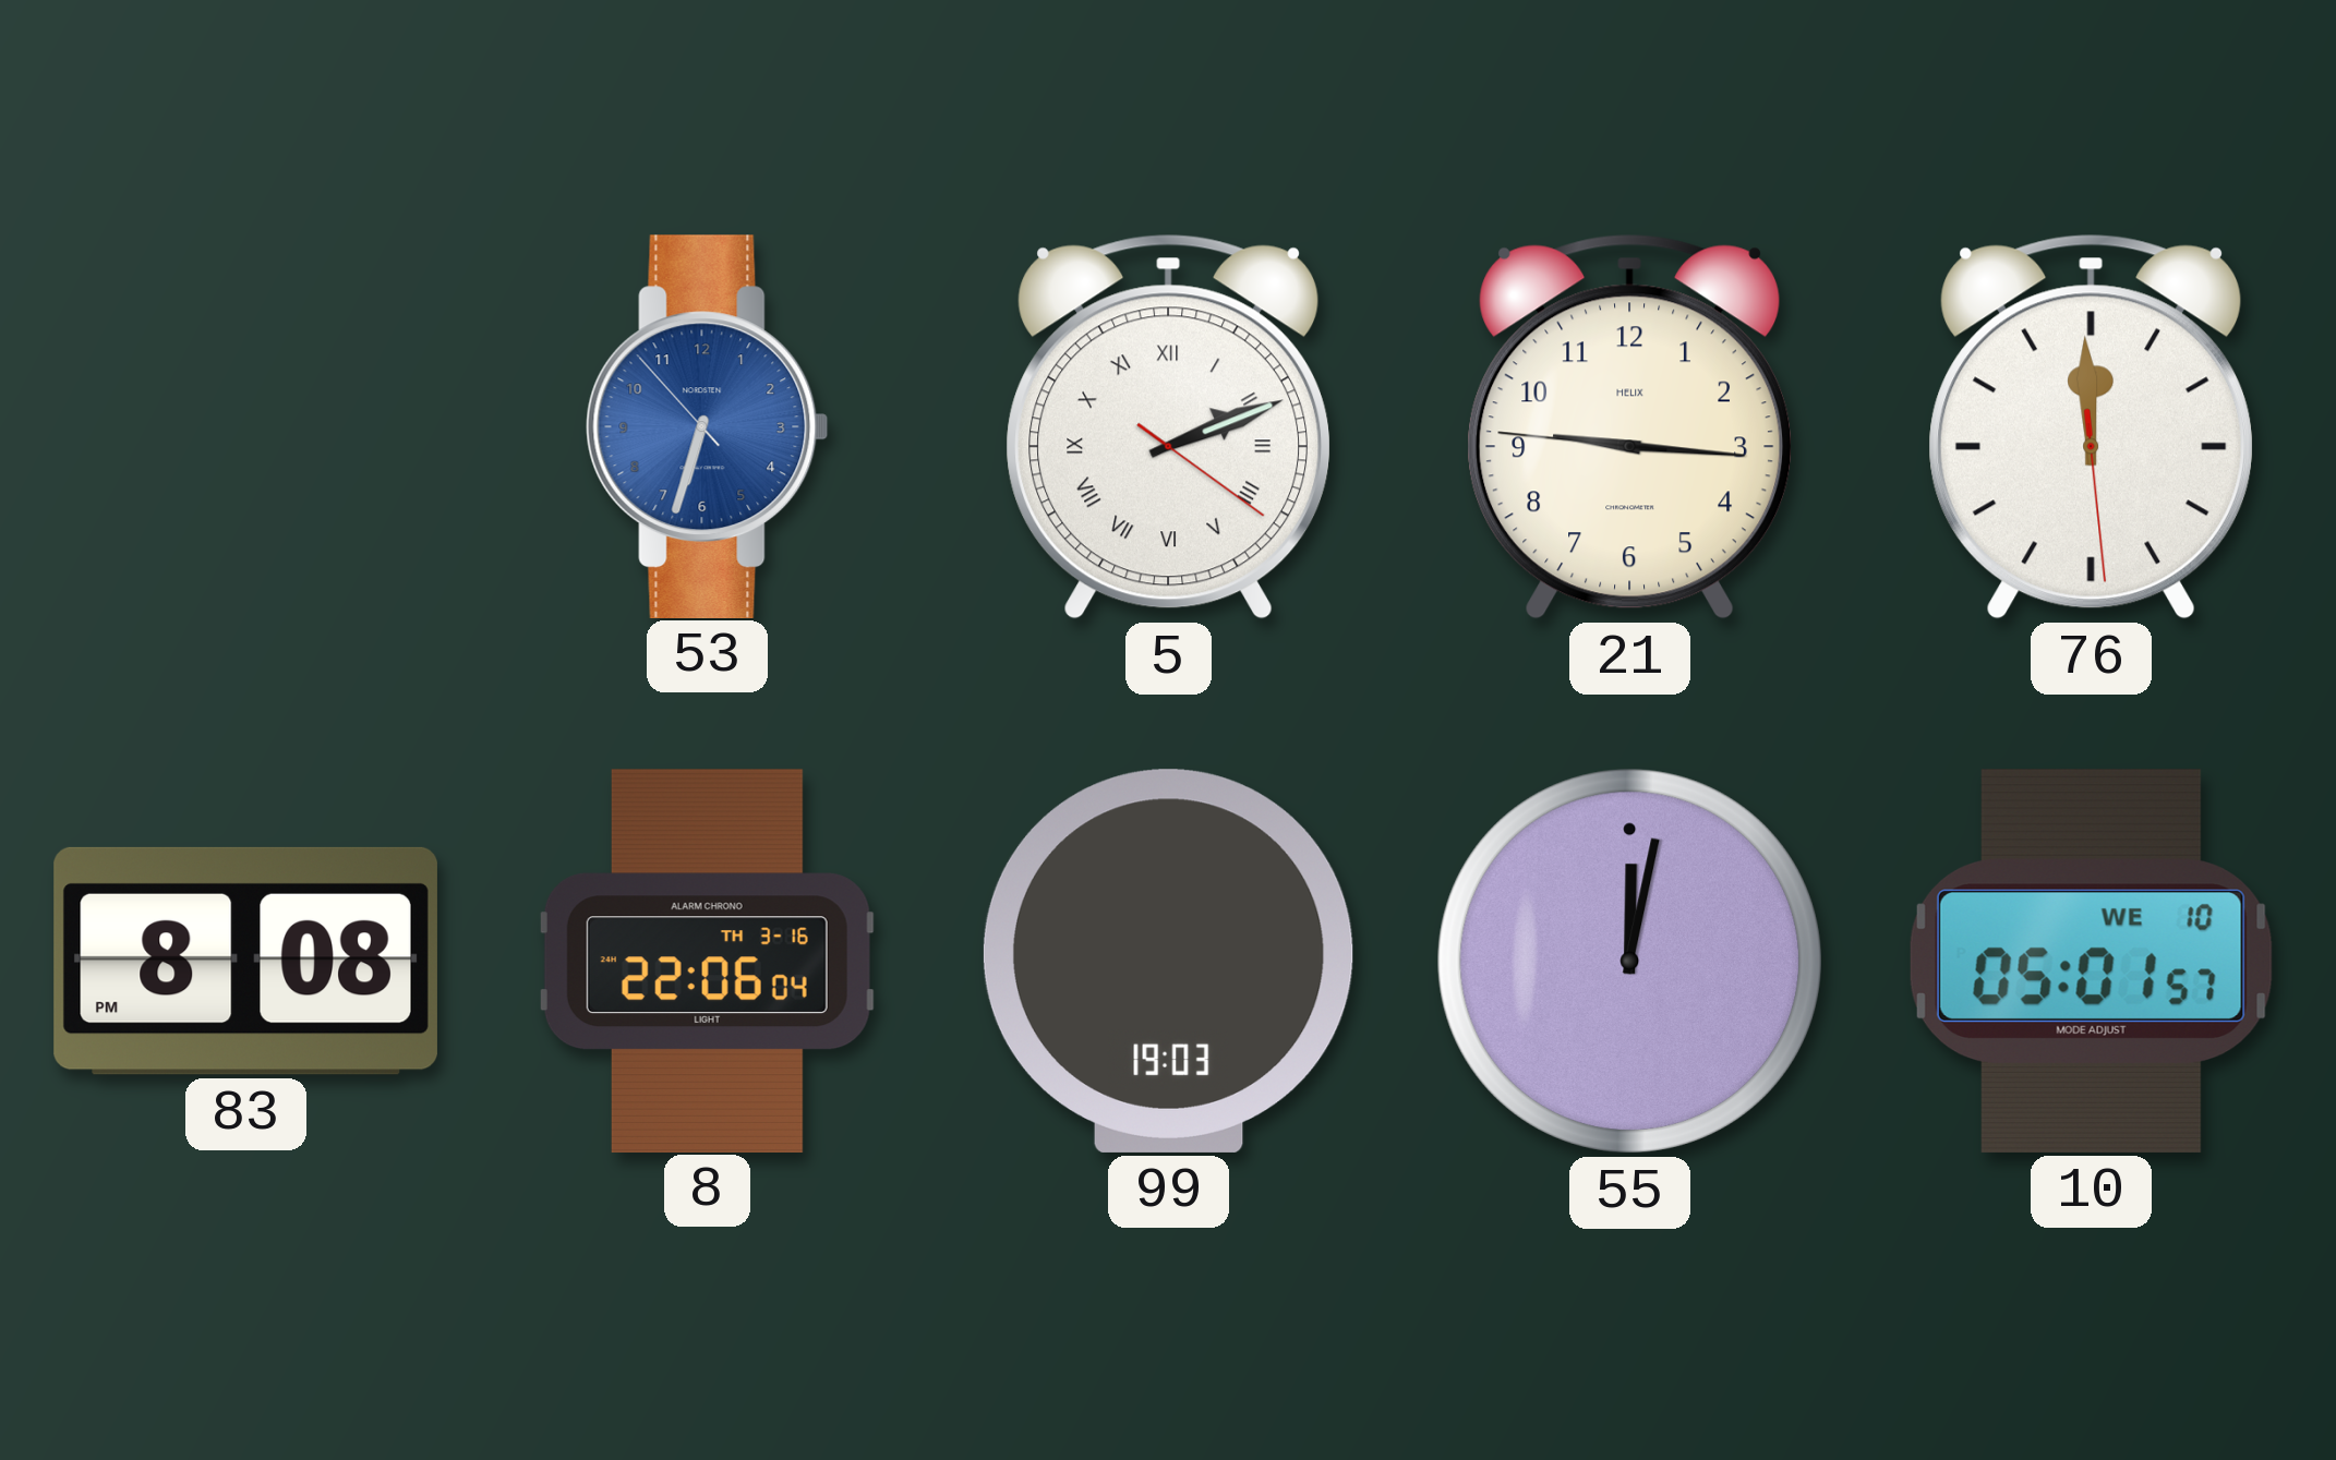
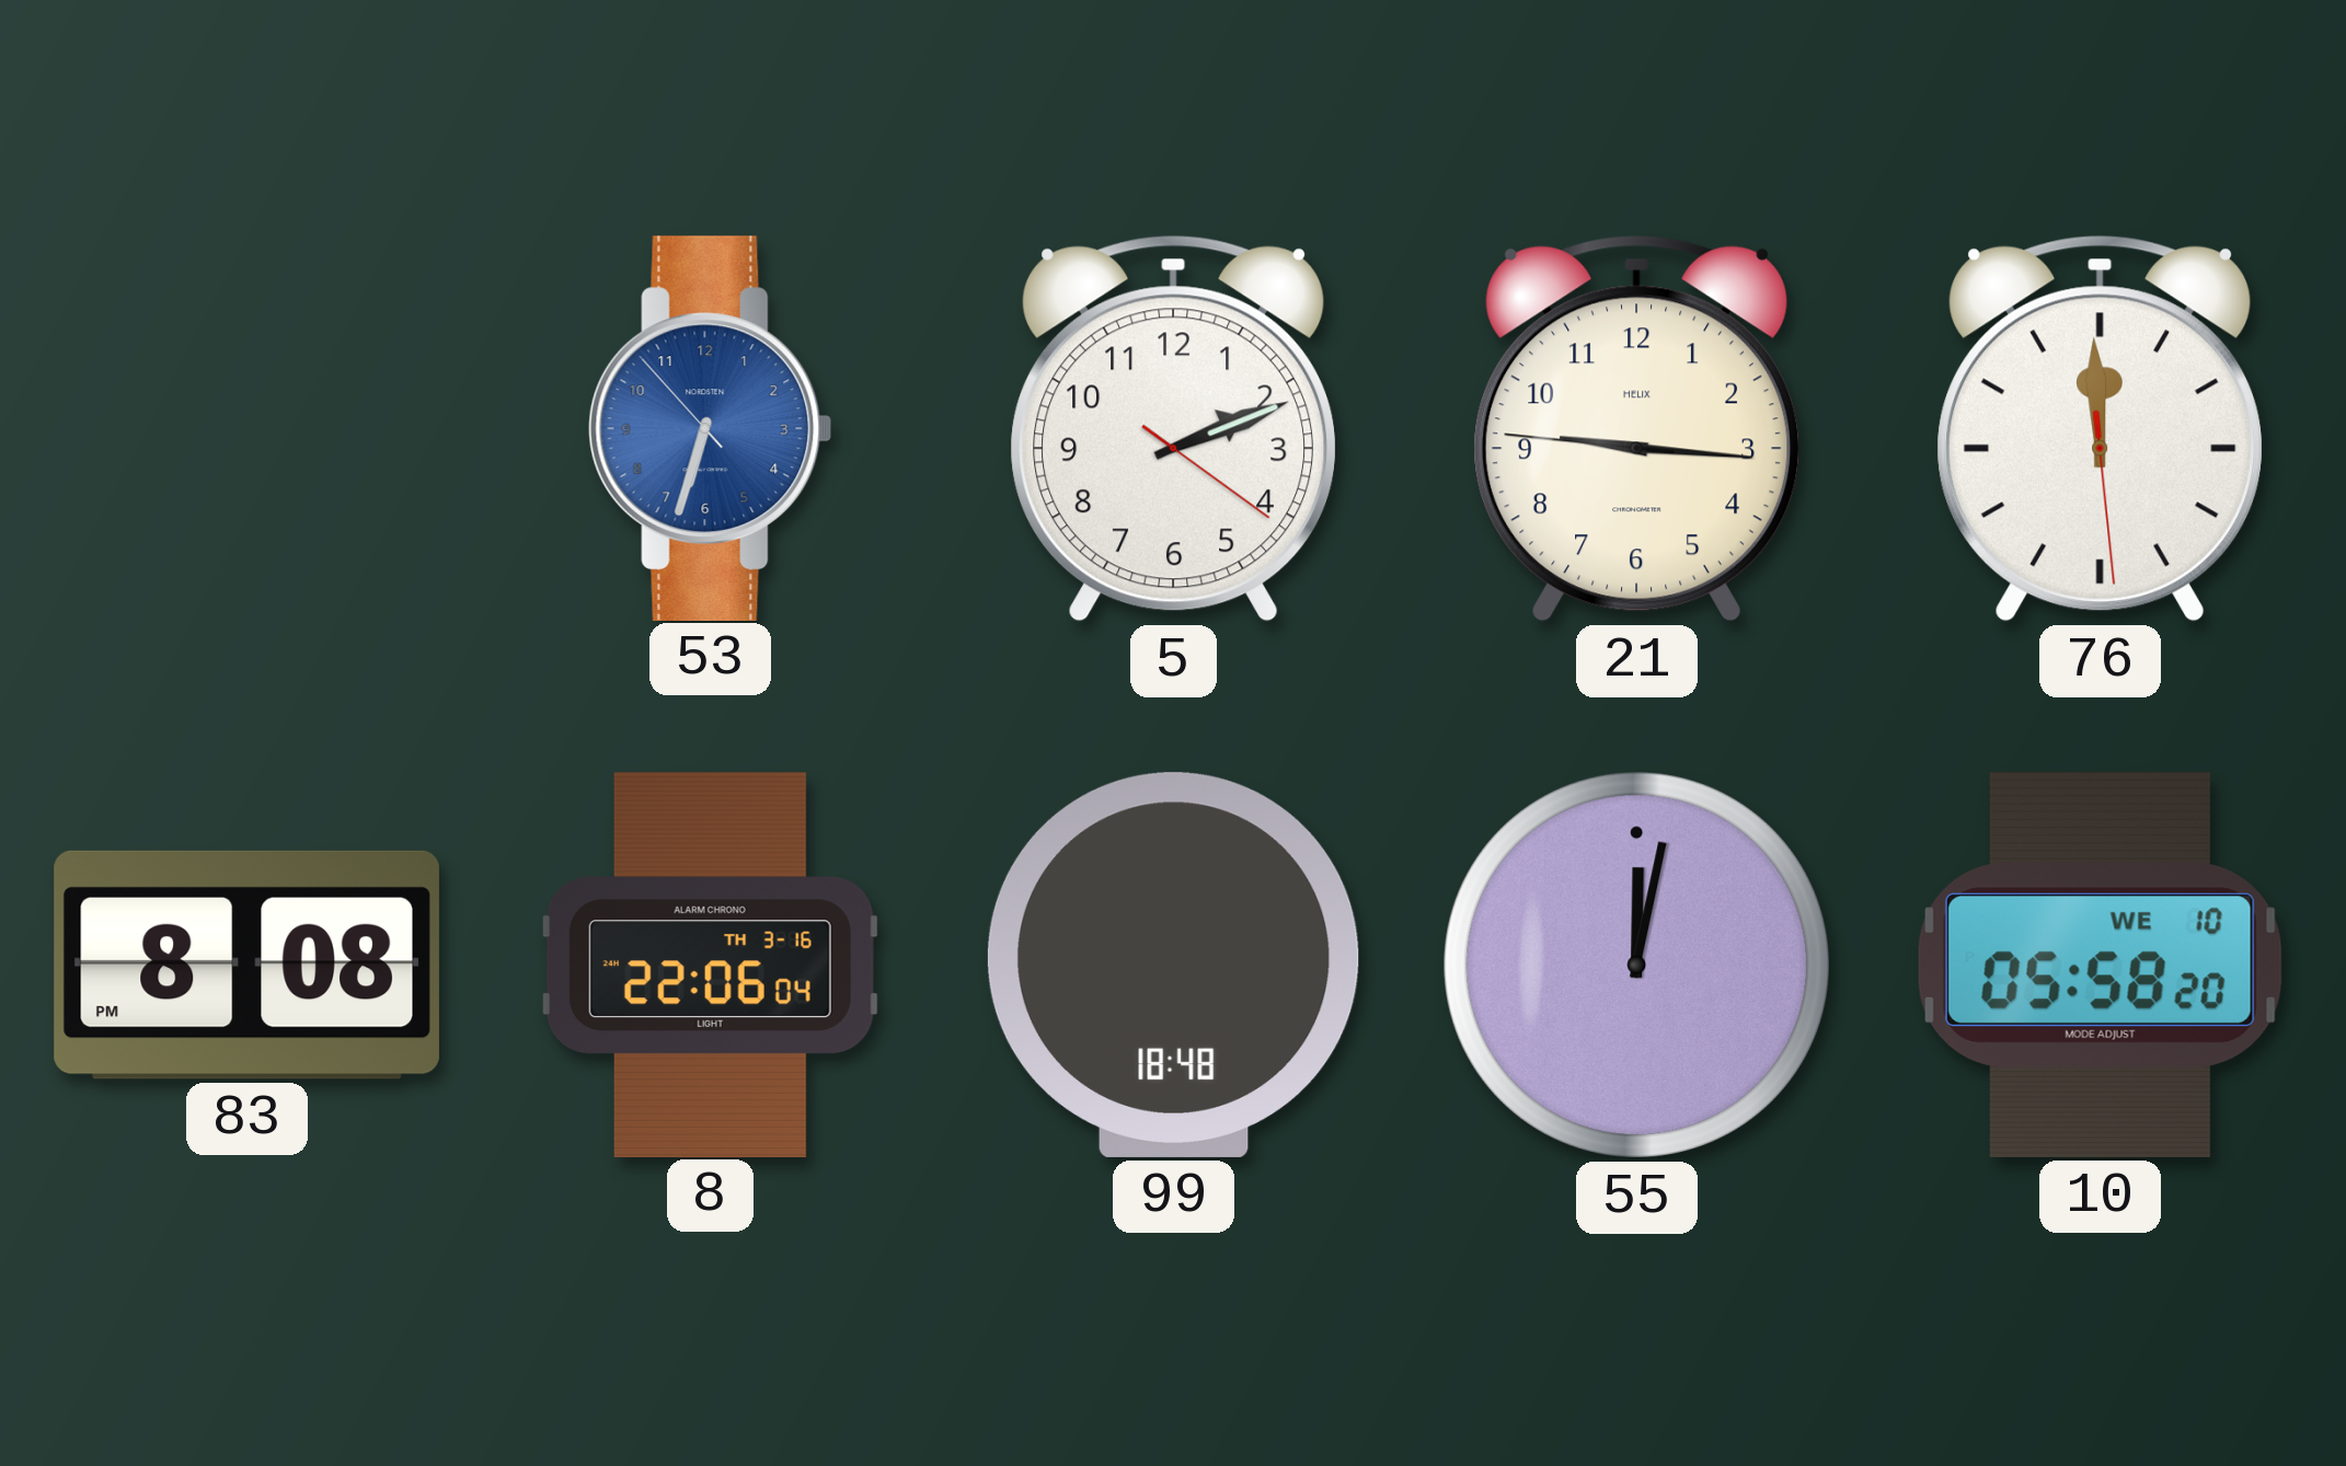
5 numerals: Roman -> Arabic
99: 19:03 -> 18:48
10: 05:01 -> 05:58
